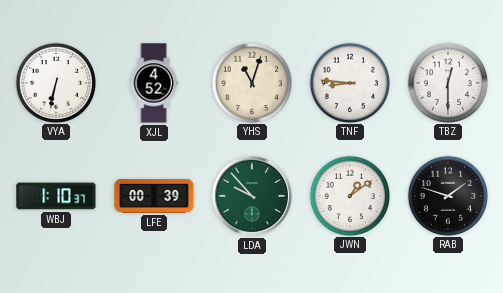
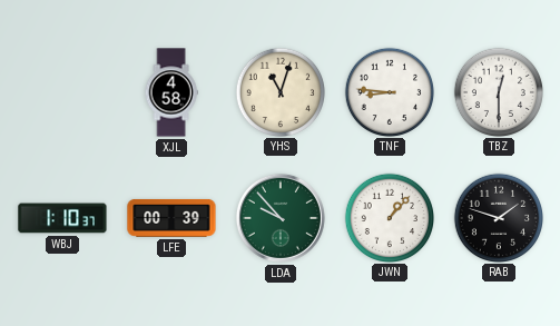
VYA: 6:32 -> none
XJL: 4:52 -> 4:58
JWN: 1:09 -> 1:07
